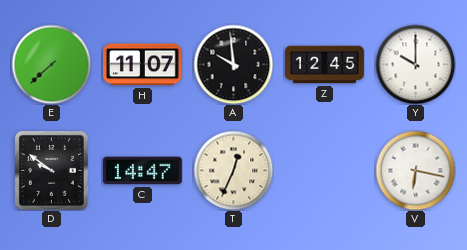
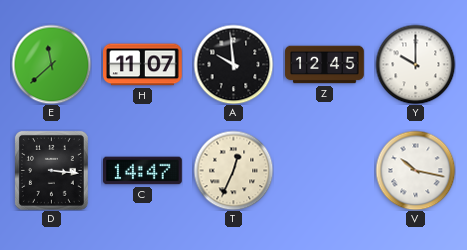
E: 7:38 -> 11:38
D: 9:51 -> 3:16
V: 6:17 -> 10:17
